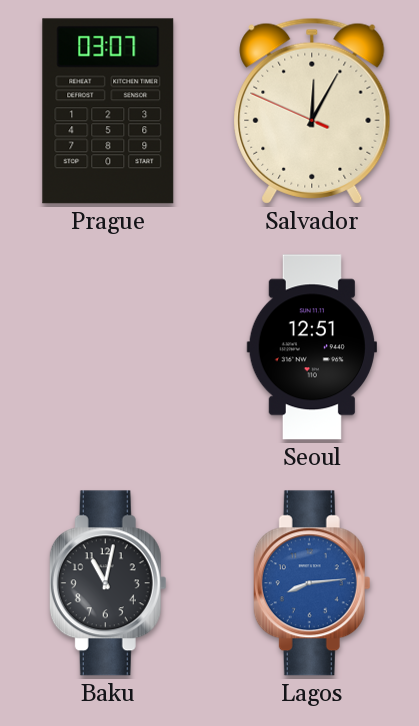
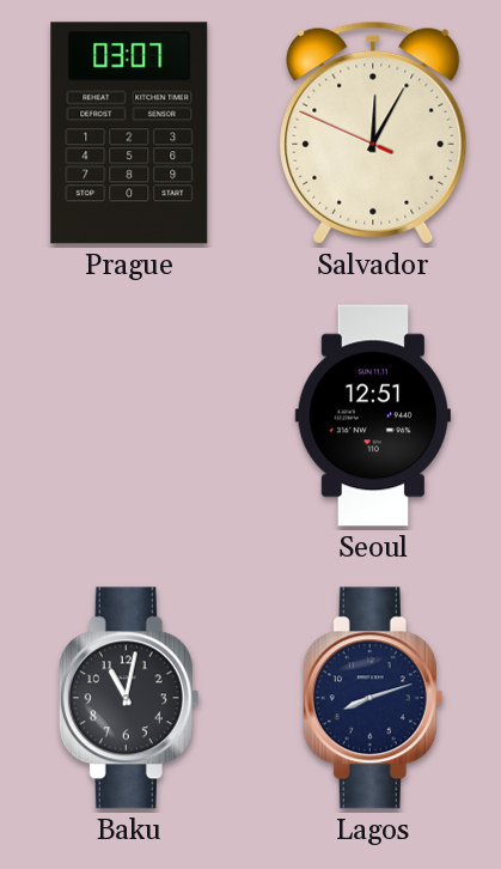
Lagos: 8:14 -> 8:12
Lagos dial: blue -> navy
